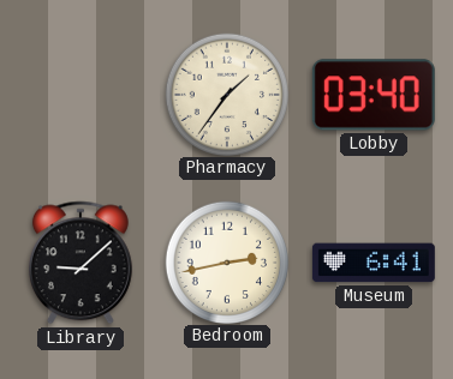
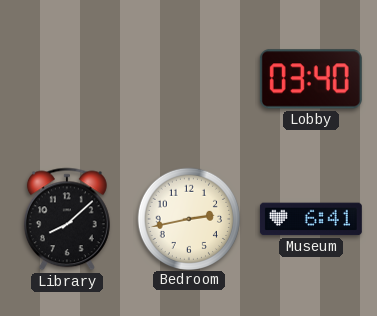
Pharmacy: 1:36 -> none
Library: 9:08 -> 8:08
